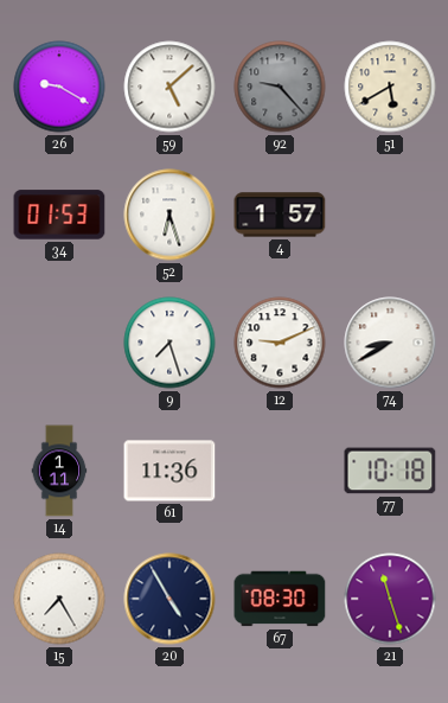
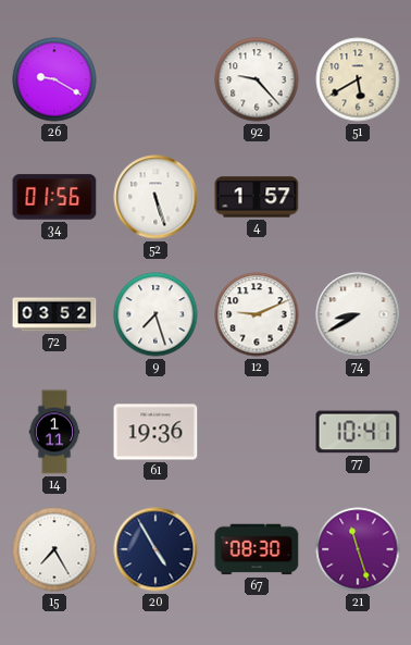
59: 5:08 -> none
92 dial: grey -> white
34: 01:53 -> 01:56
52: 6:27 -> 5:27
72: none -> 03:52
61: 11:36 -> 19:36
77: 10:18 -> 10:41
